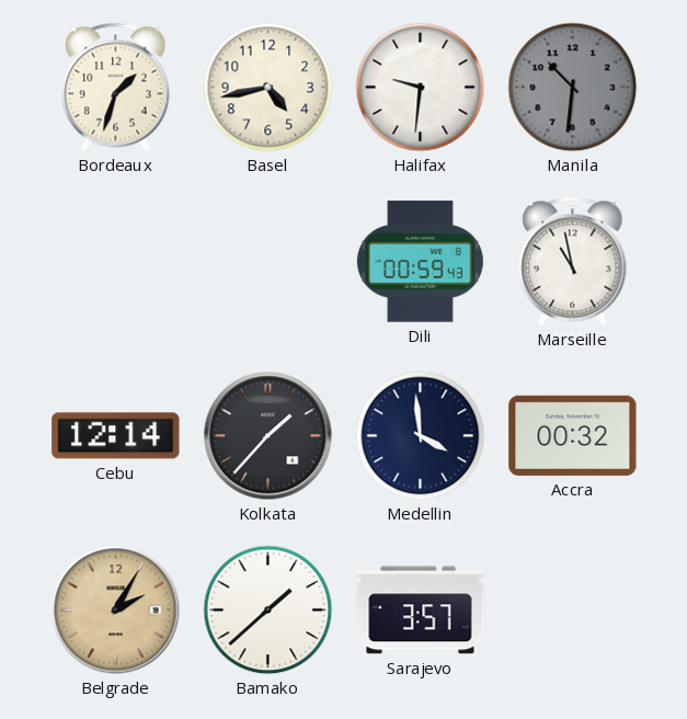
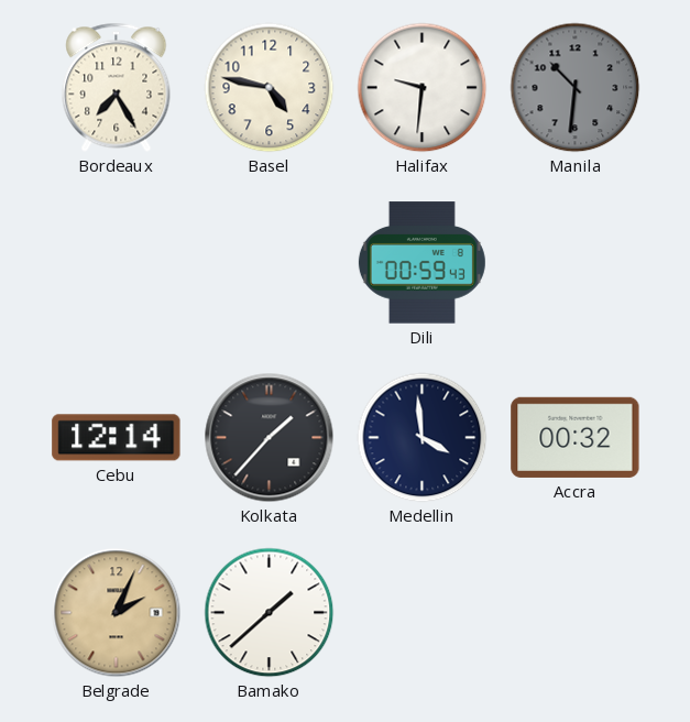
Bordeaux: 1:33 -> 7:25
Basel: 4:43 -> 4:47
Marseille: 10:58 -> none
Belgrade: 2:05 -> 2:04
Sarajevo: 3:57 -> none
